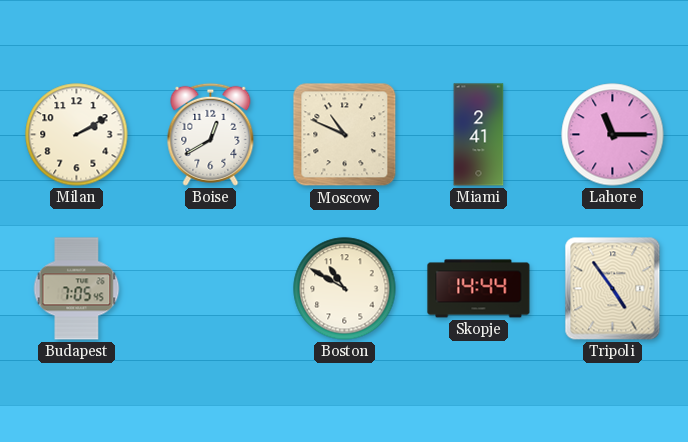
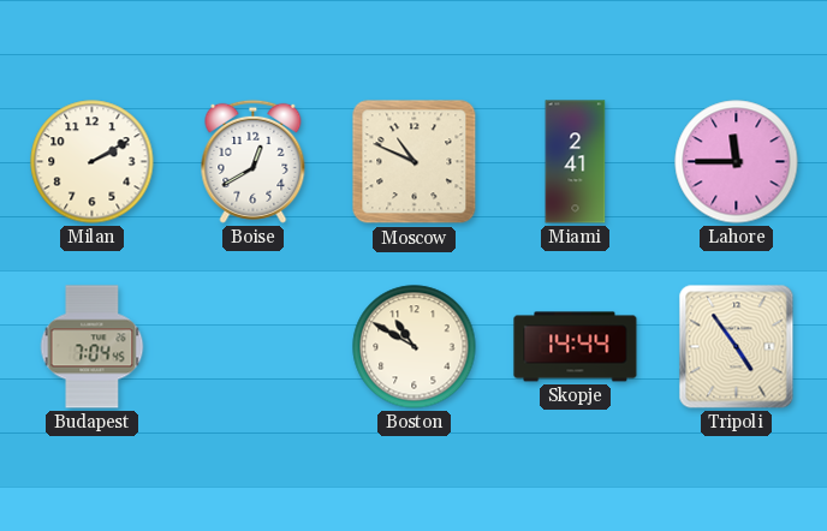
Lahore: 11:15 -> 11:45
Budapest: 7:05 -> 7:04
